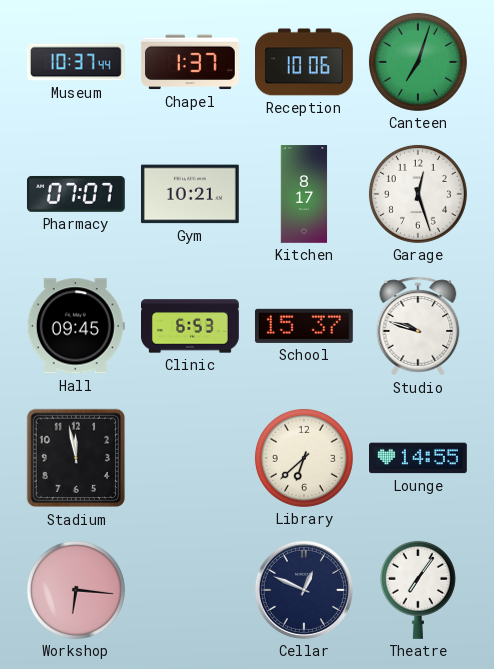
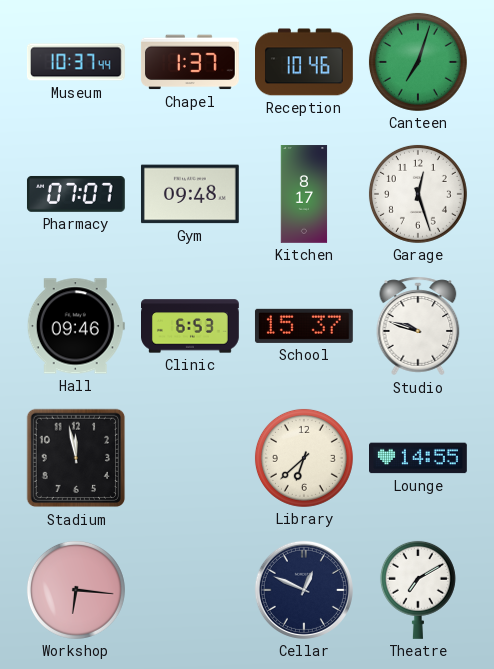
Reception: 10:06 -> 10:46
Gym: 10:21 -> 09:48
Hall: 09:45 -> 09:46
Theatre: 7:06 -> 7:10
